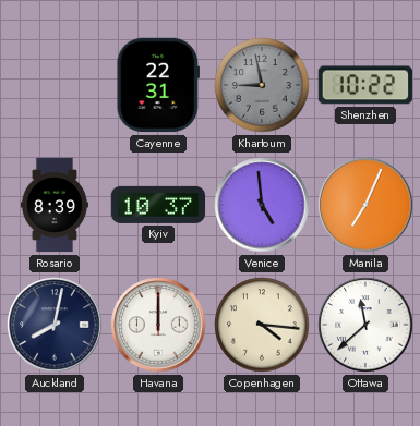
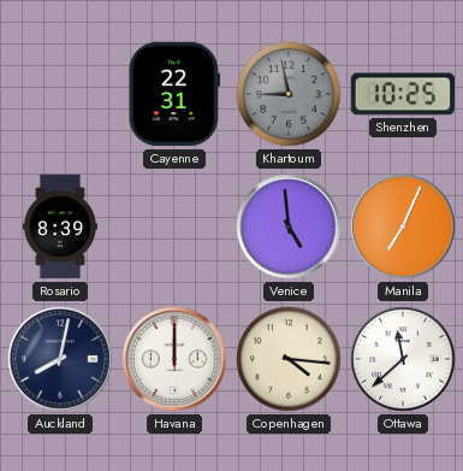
Shenzhen: 10:22 -> 10:25
Kyiv: 10:37 -> none
